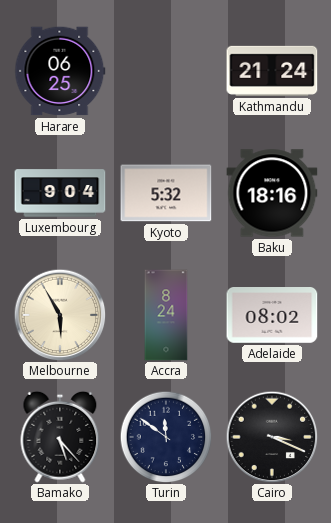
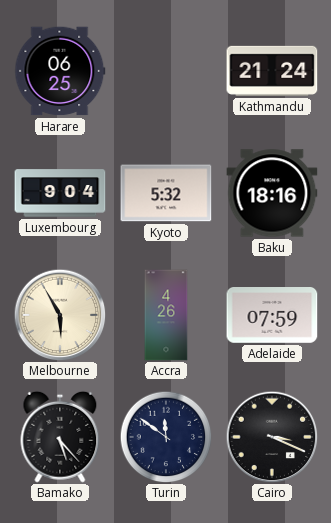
Accra: 8:24 -> 4:26
Adelaide: 08:02 -> 07:59
